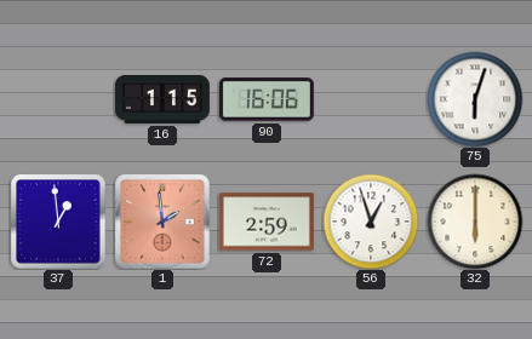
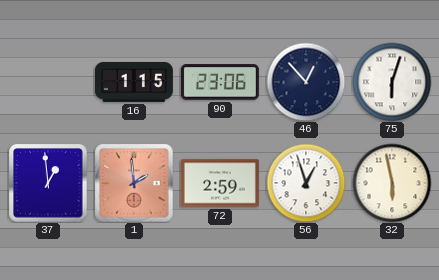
90: 16:06 -> 23:06
46: none -> 12:53
32: 6:00 -> 5:58
